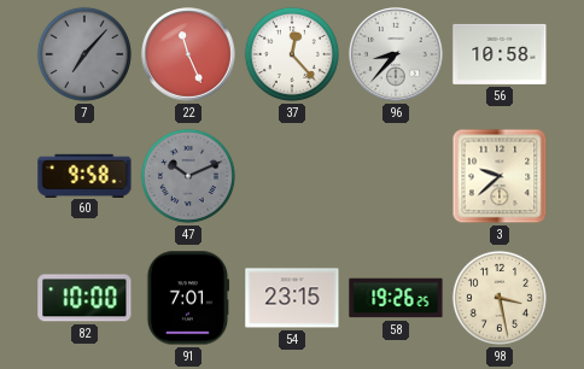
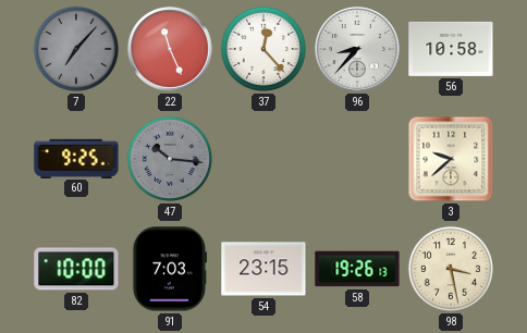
60: 9:58 -> 9:25
47: 10:11 -> 10:16
91: 7:01 -> 7:03
58: 19:26:25 -> 19:26:13
